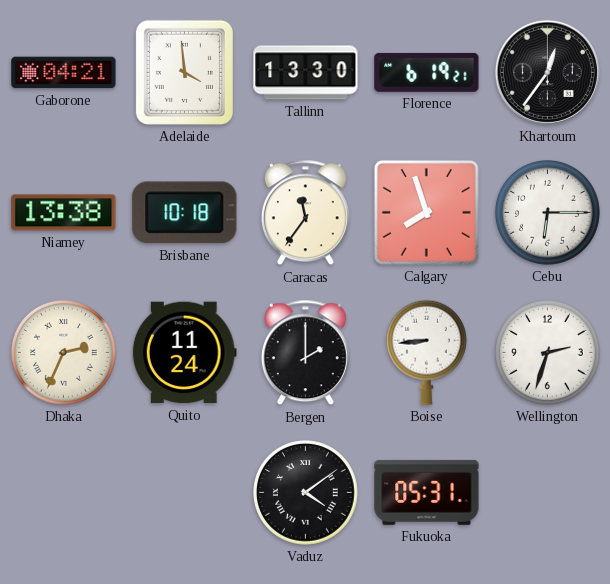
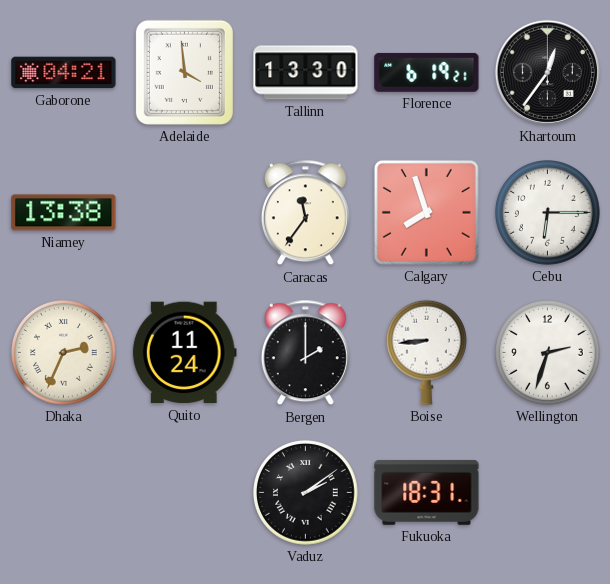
Brisbane: 10:18 -> none
Vaduz: 4:09 -> 2:09
Fukuoka: 05:31 -> 18:31
